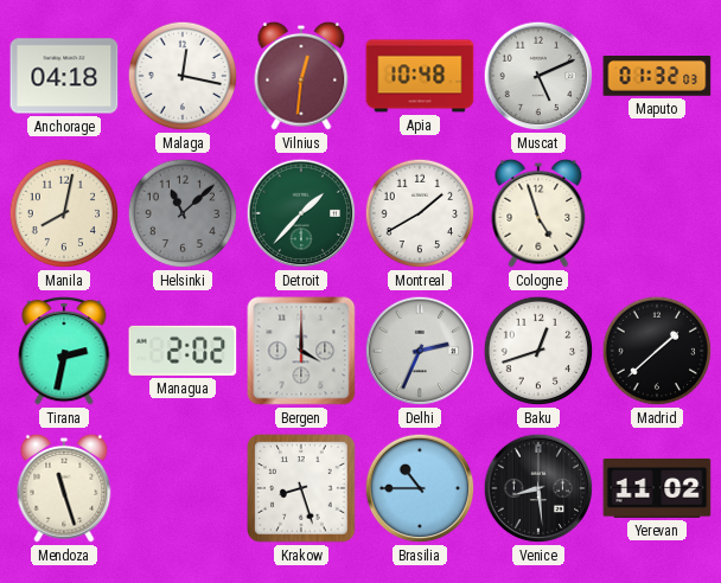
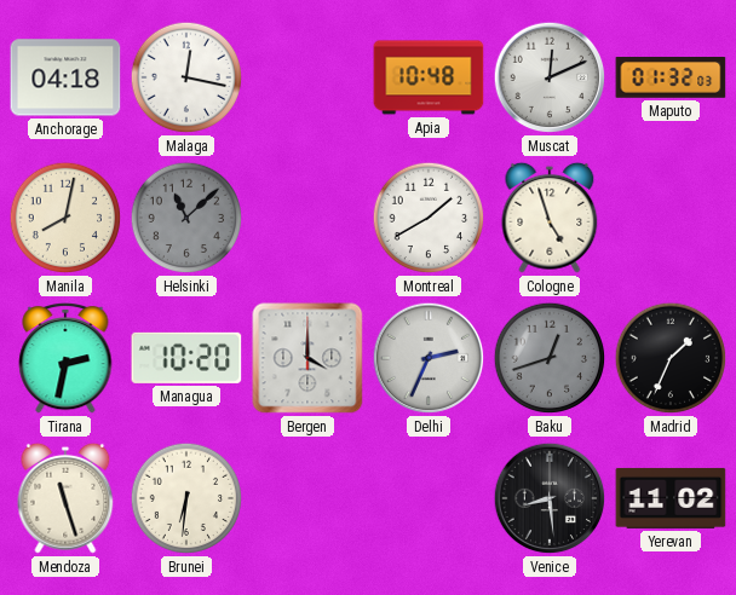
Vilnius: 12:31 -> none
Muscat: 5:11 -> 12:11
Detroit: 1:37 -> none
Managua: 2:02 -> 10:20
Baku dial: white -> grey
Madrid: 1:38 -> 1:34
Brunei: none -> 6:31
Krakow: 8:27 -> none
Brasilia: 10:45 -> none
